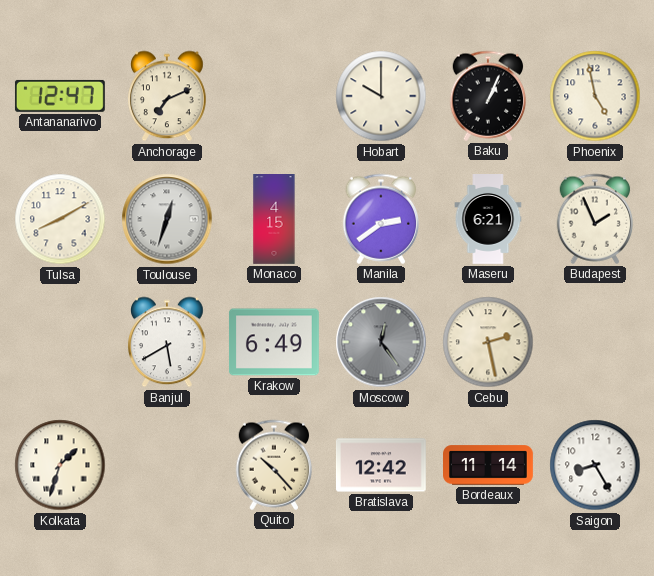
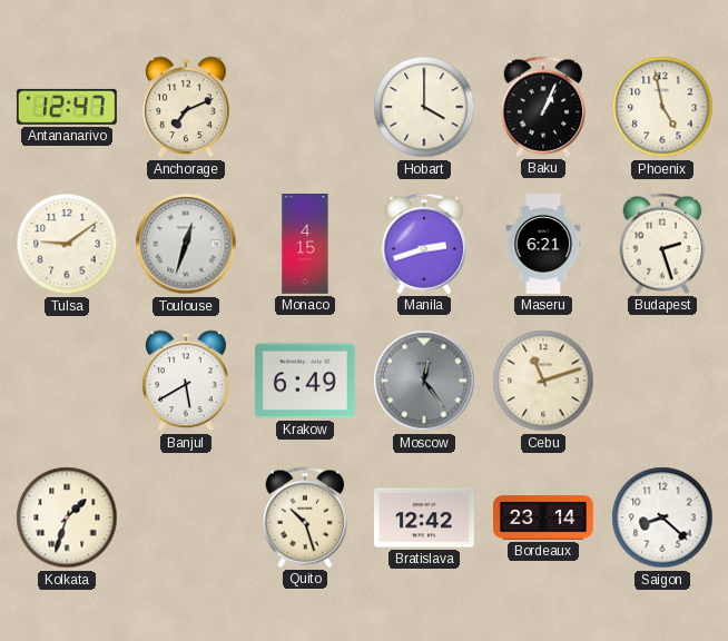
Hobart: 10:00 -> 4:00
Tulsa: 8:10 -> 9:09
Manila: 2:39 -> 2:42
Budapest: 1:56 -> 2:27
Cebu: 2:28 -> 11:12
Quito: 10:23 -> 10:27
Bordeaux: 11:14 -> 23:14
Saigon: 8:25 -> 8:22
